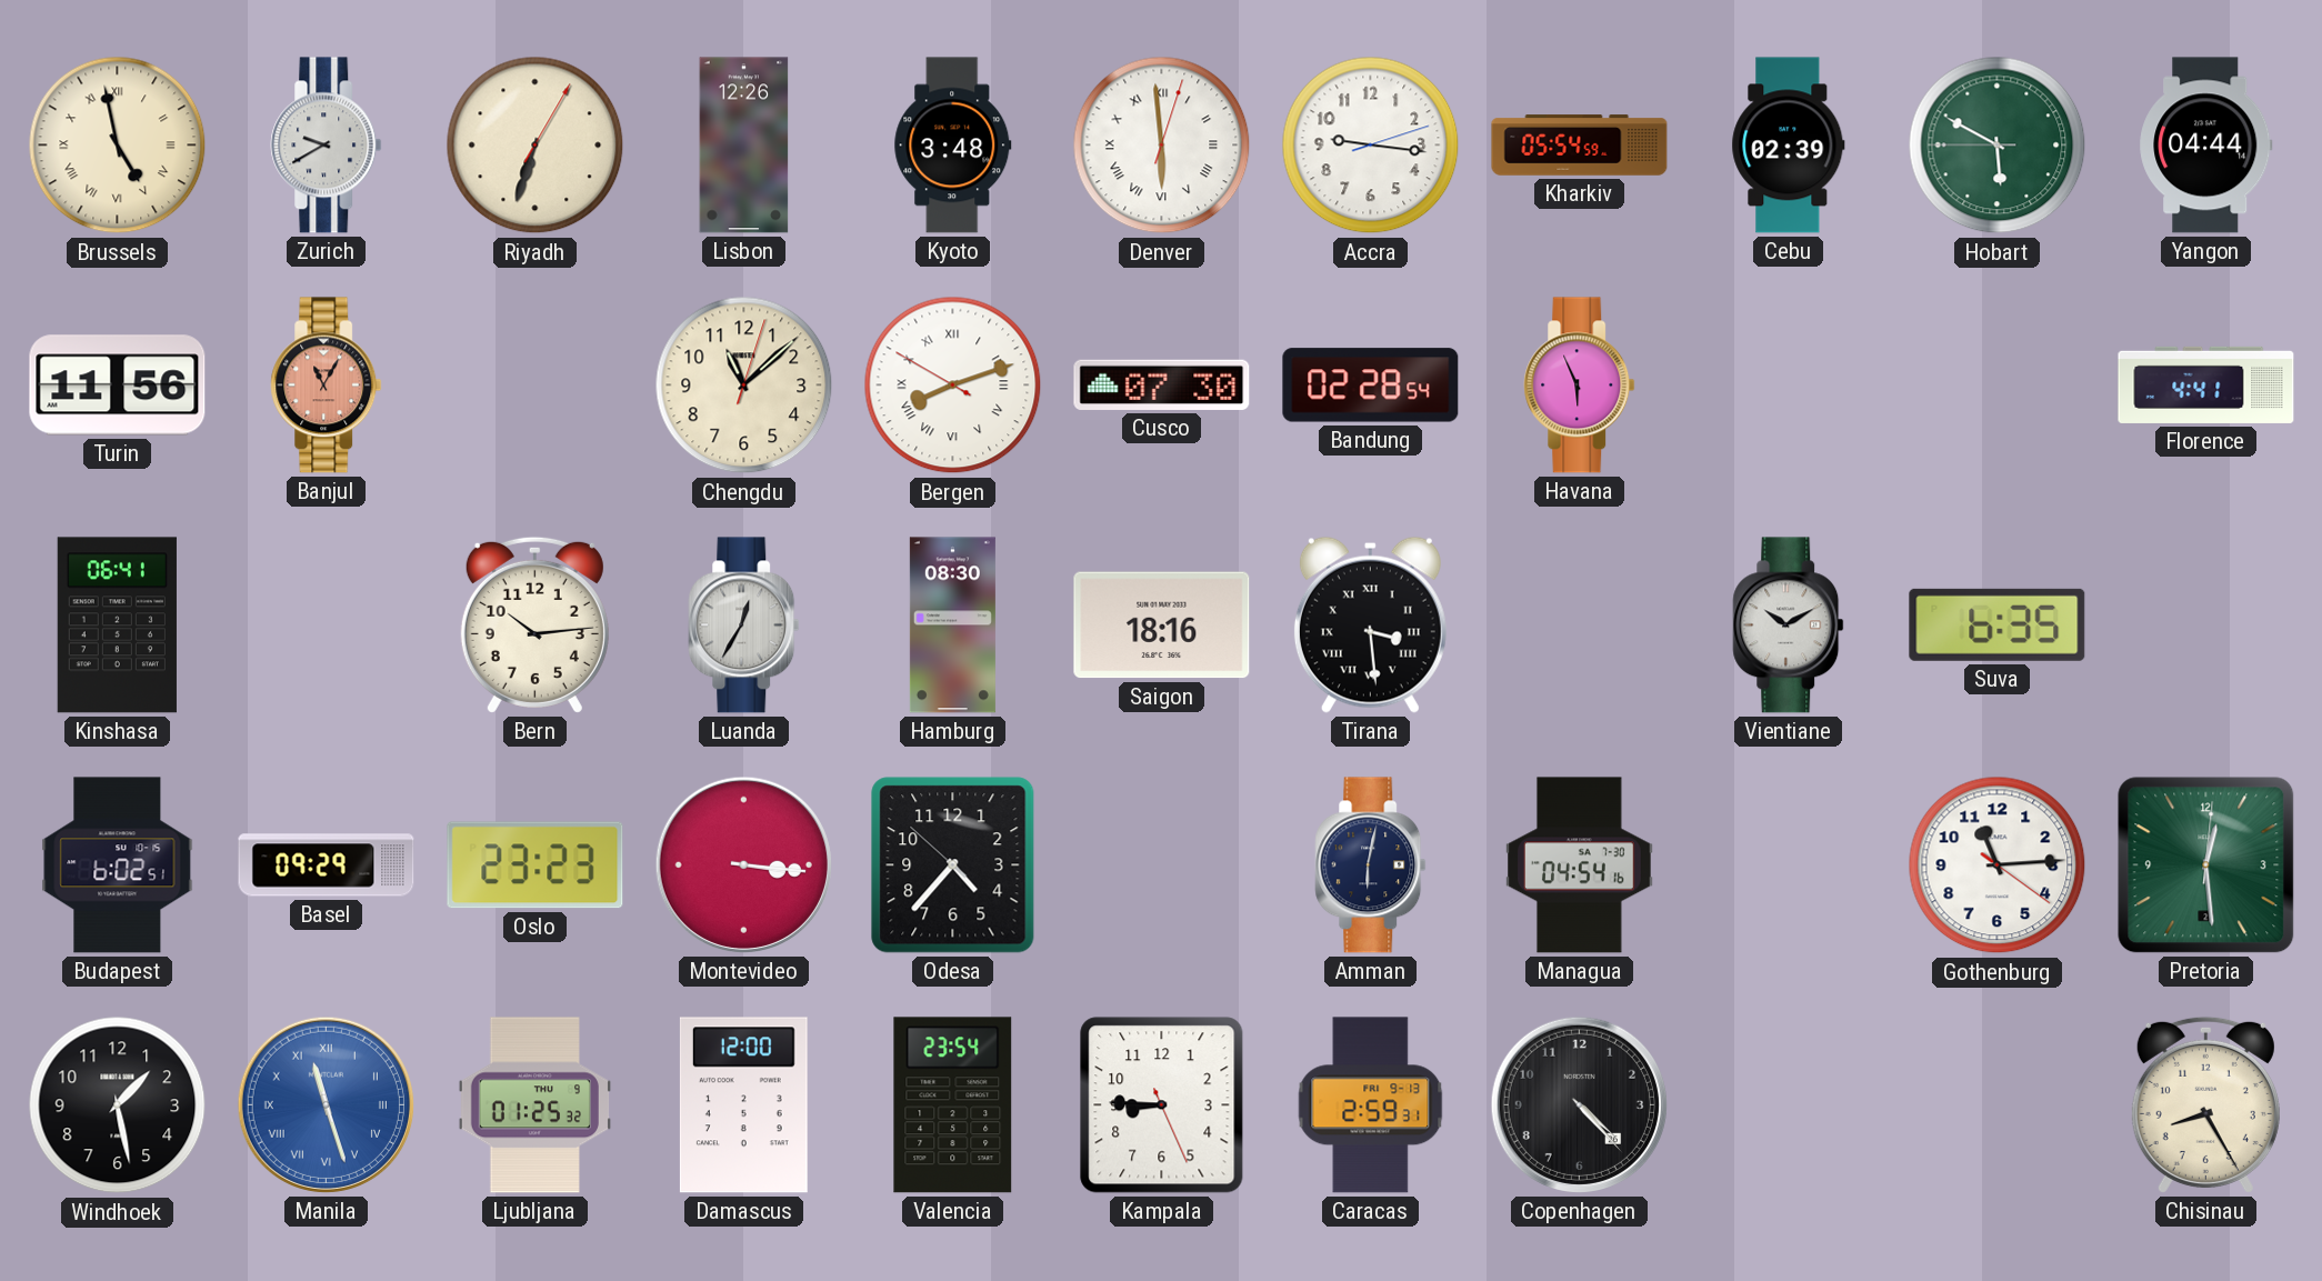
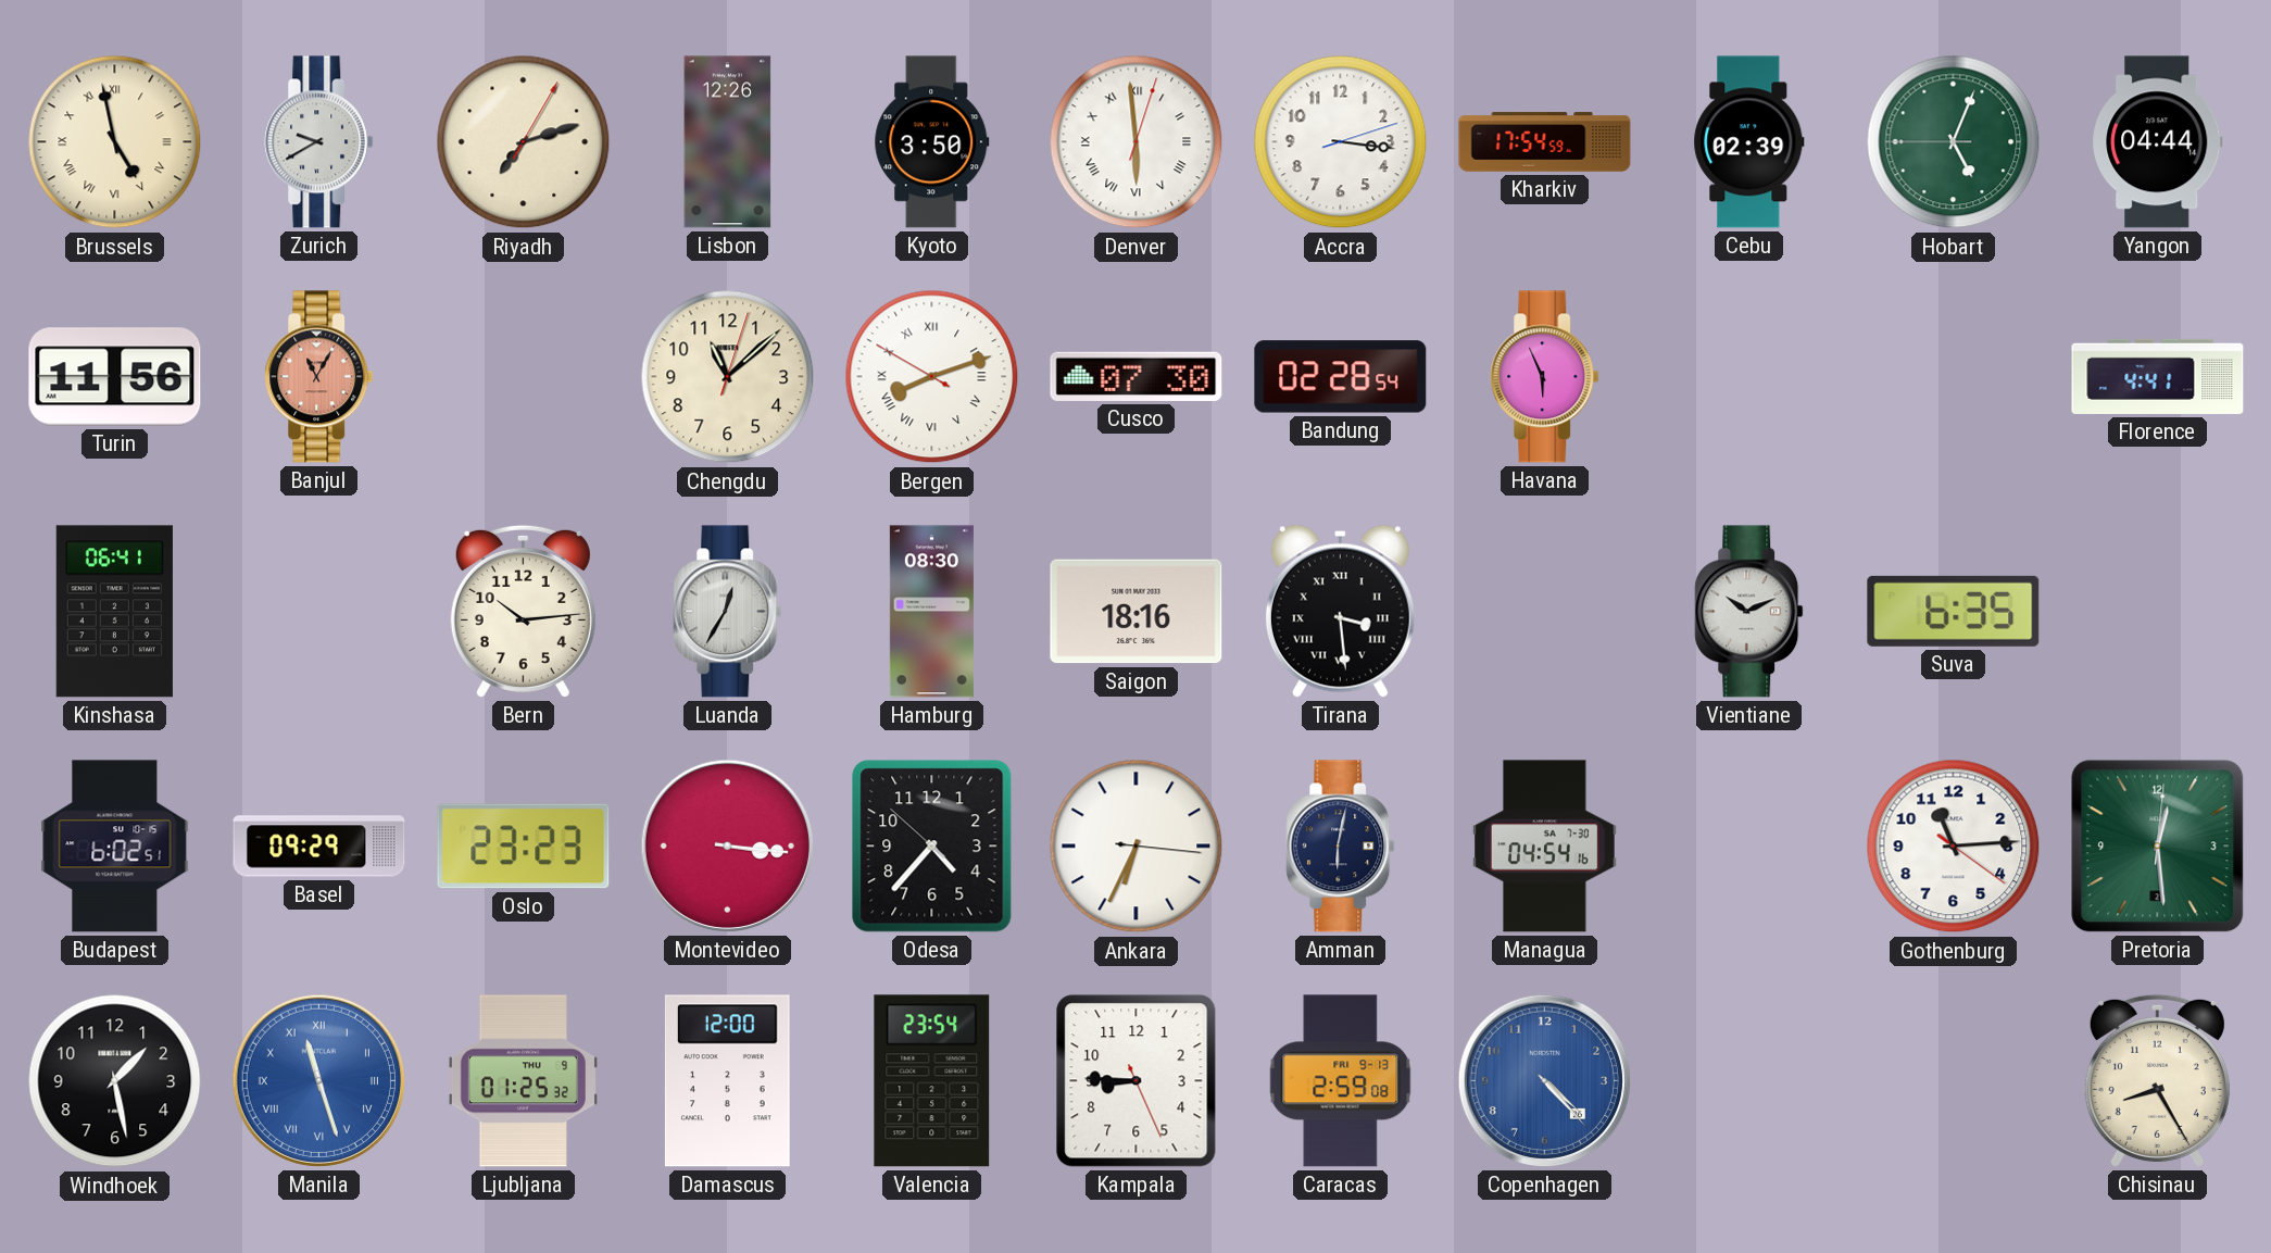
Riyadh: 6:33 -> 7:12
Kyoto: 3:48 -> 3:50
Accra: 9:16 -> 3:16
Kharkiv: 05:54 -> 17:54
Hobart: 5:49 -> 5:03
Vientiane: 10:10 -> 10:11
Ankara: none -> 6:34
Caracas: 2:59:31 -> 2:59:08
Copenhagen dial: black -> blue
